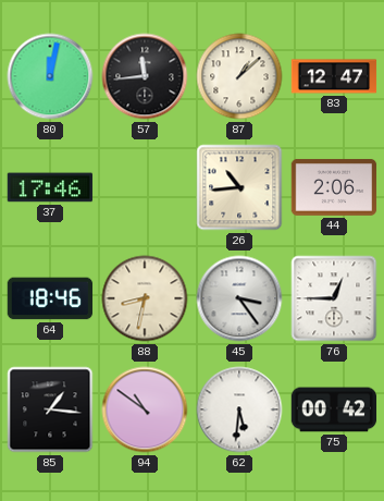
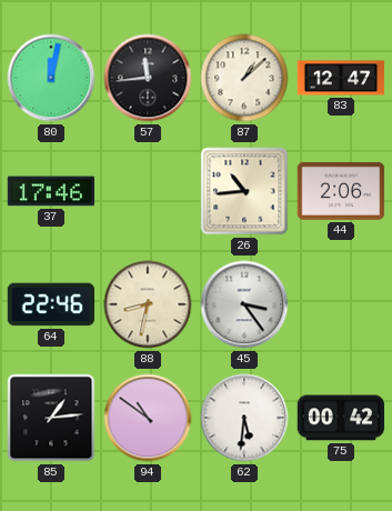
64: 18:46 -> 22:46
76: 12:45 -> none
85: 1:16 -> 1:14
